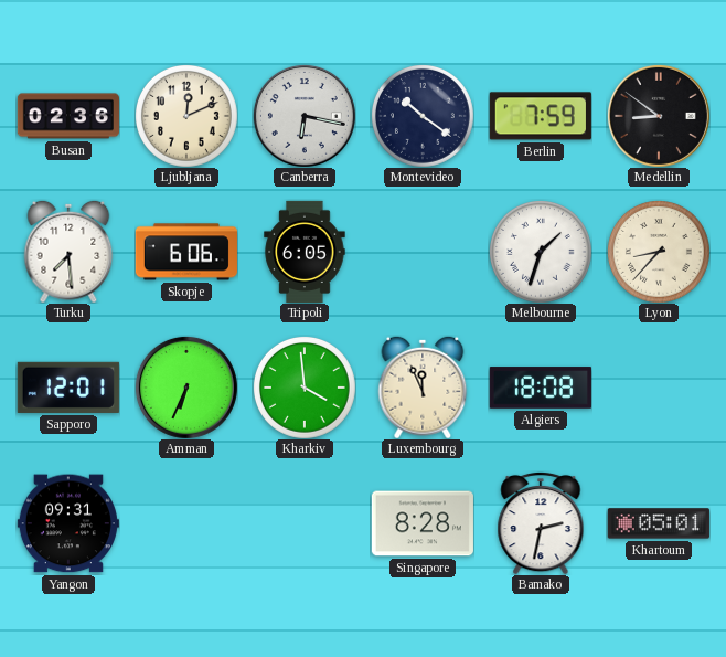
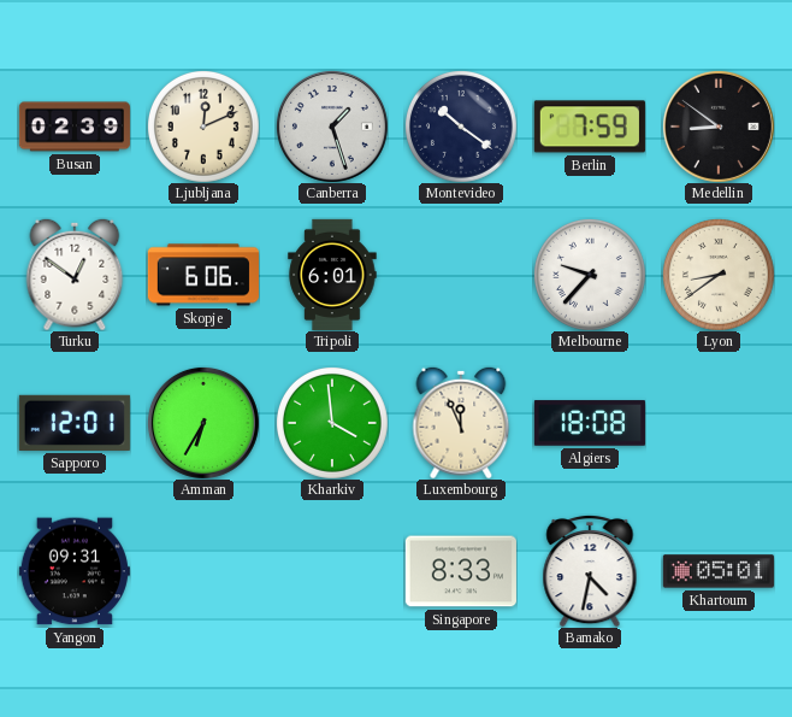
Busan: 02:36 -> 02:39
Canberra: 6:17 -> 1:27
Turku: 7:29 -> 12:51
Tripoli: 6:05 -> 6:01
Melbourne: 1:33 -> 9:37
Lyon: 8:37 -> 8:39
Amman: 6:34 -> 6:35
Singapore: 8:28 -> 8:33
Bamako: 2:32 -> 4:32
